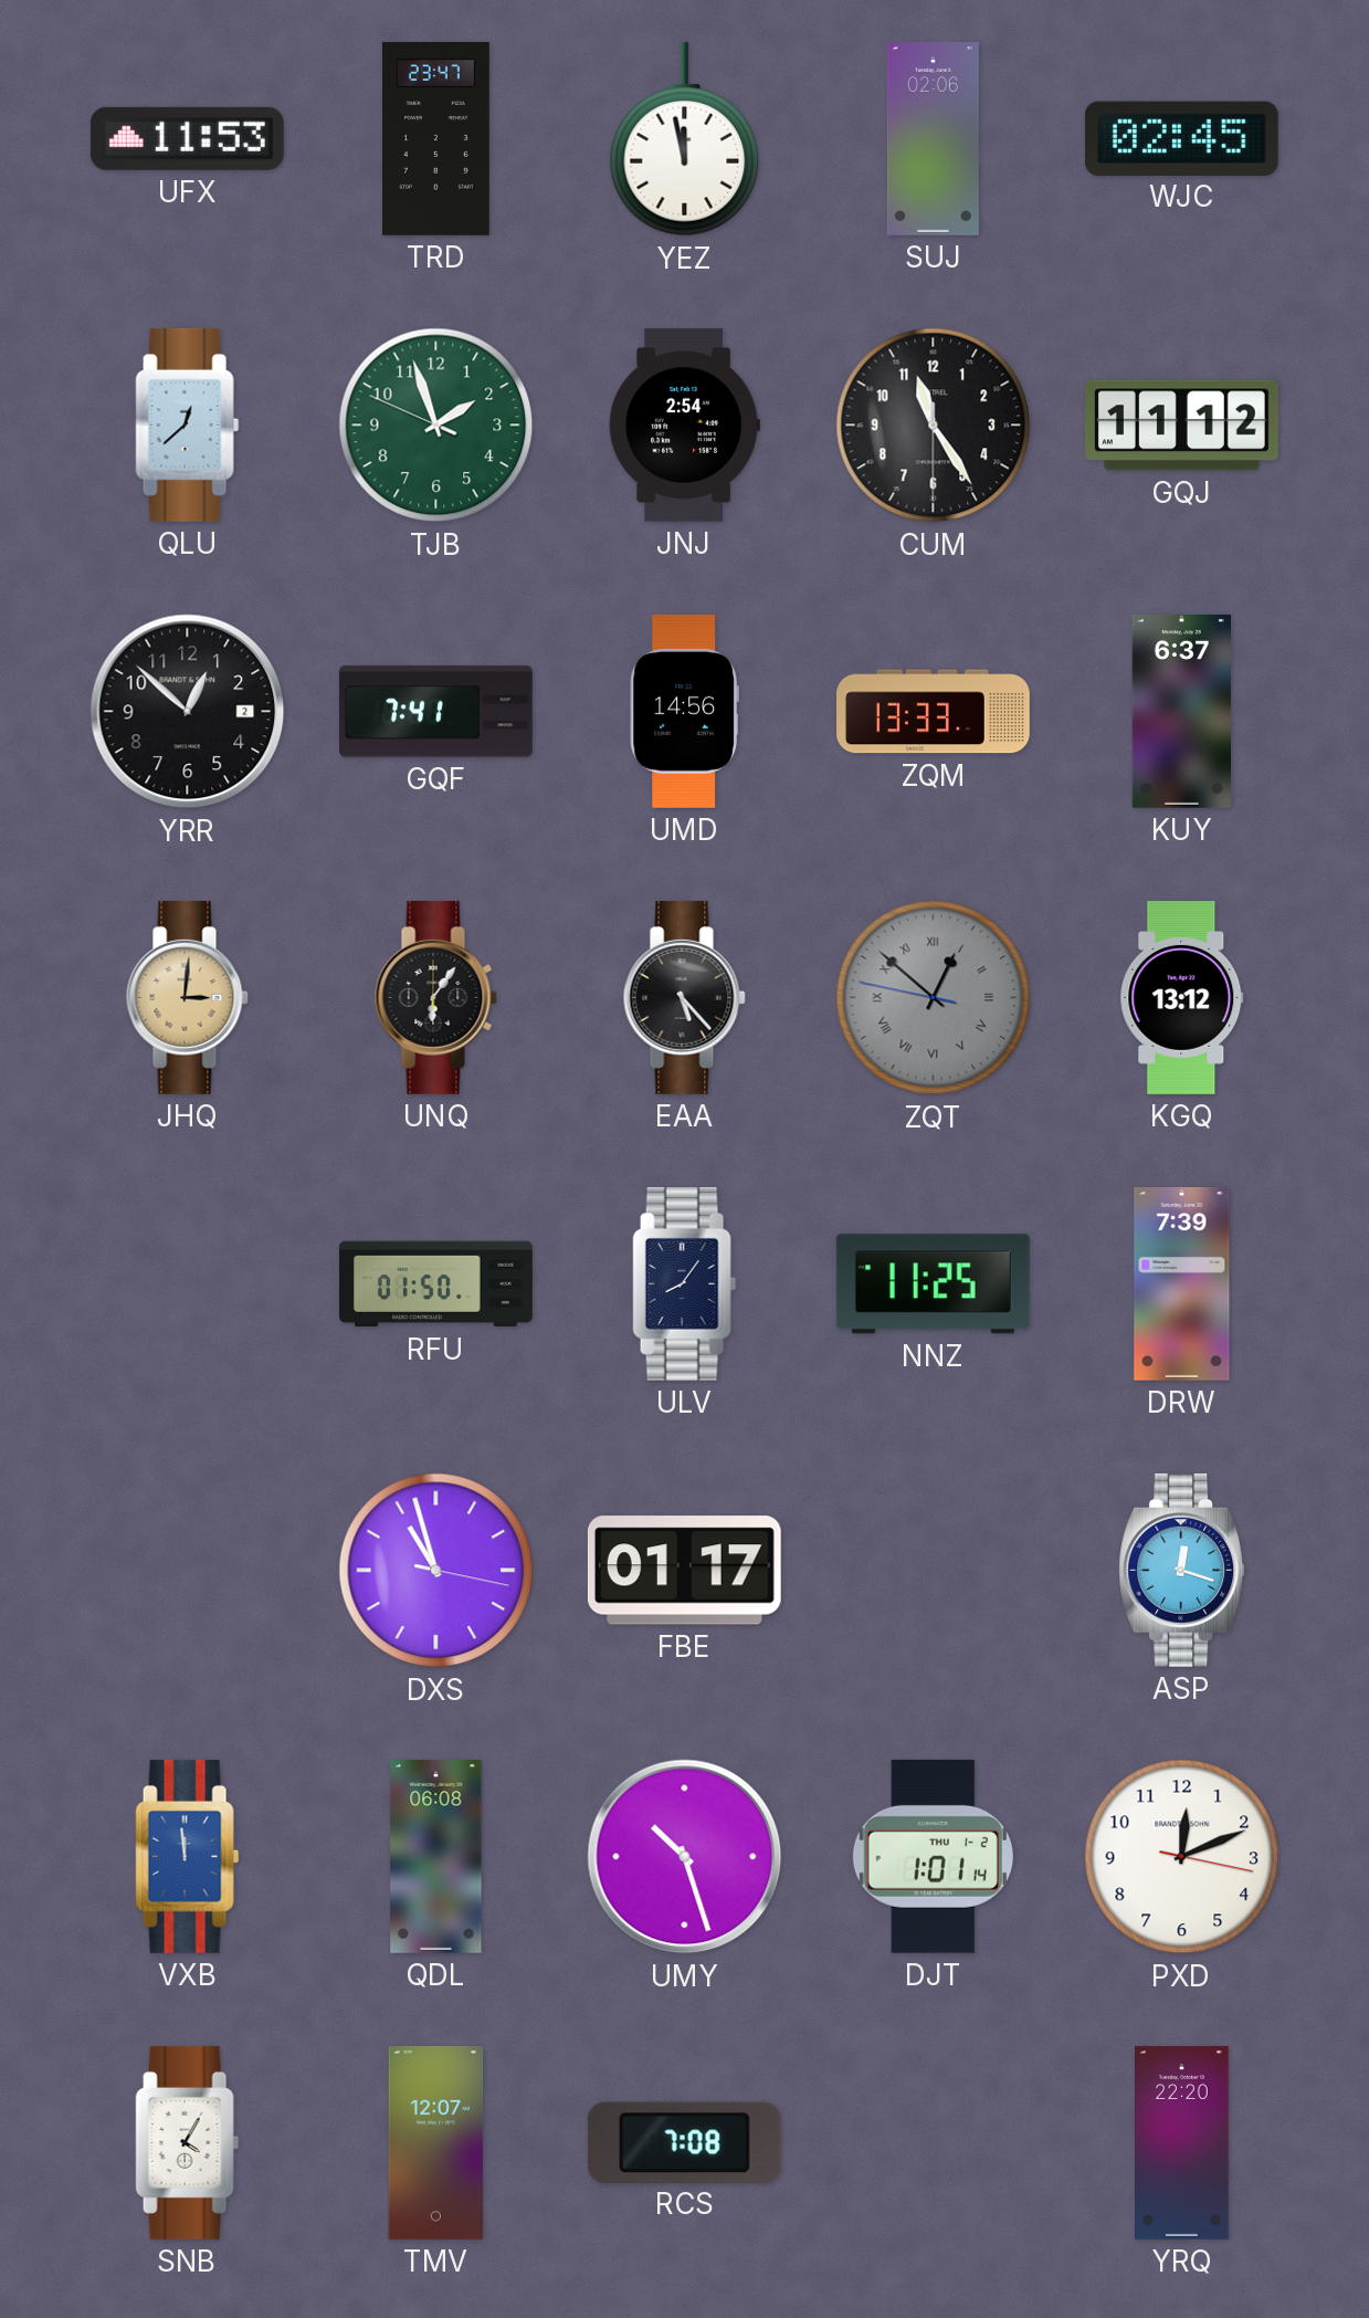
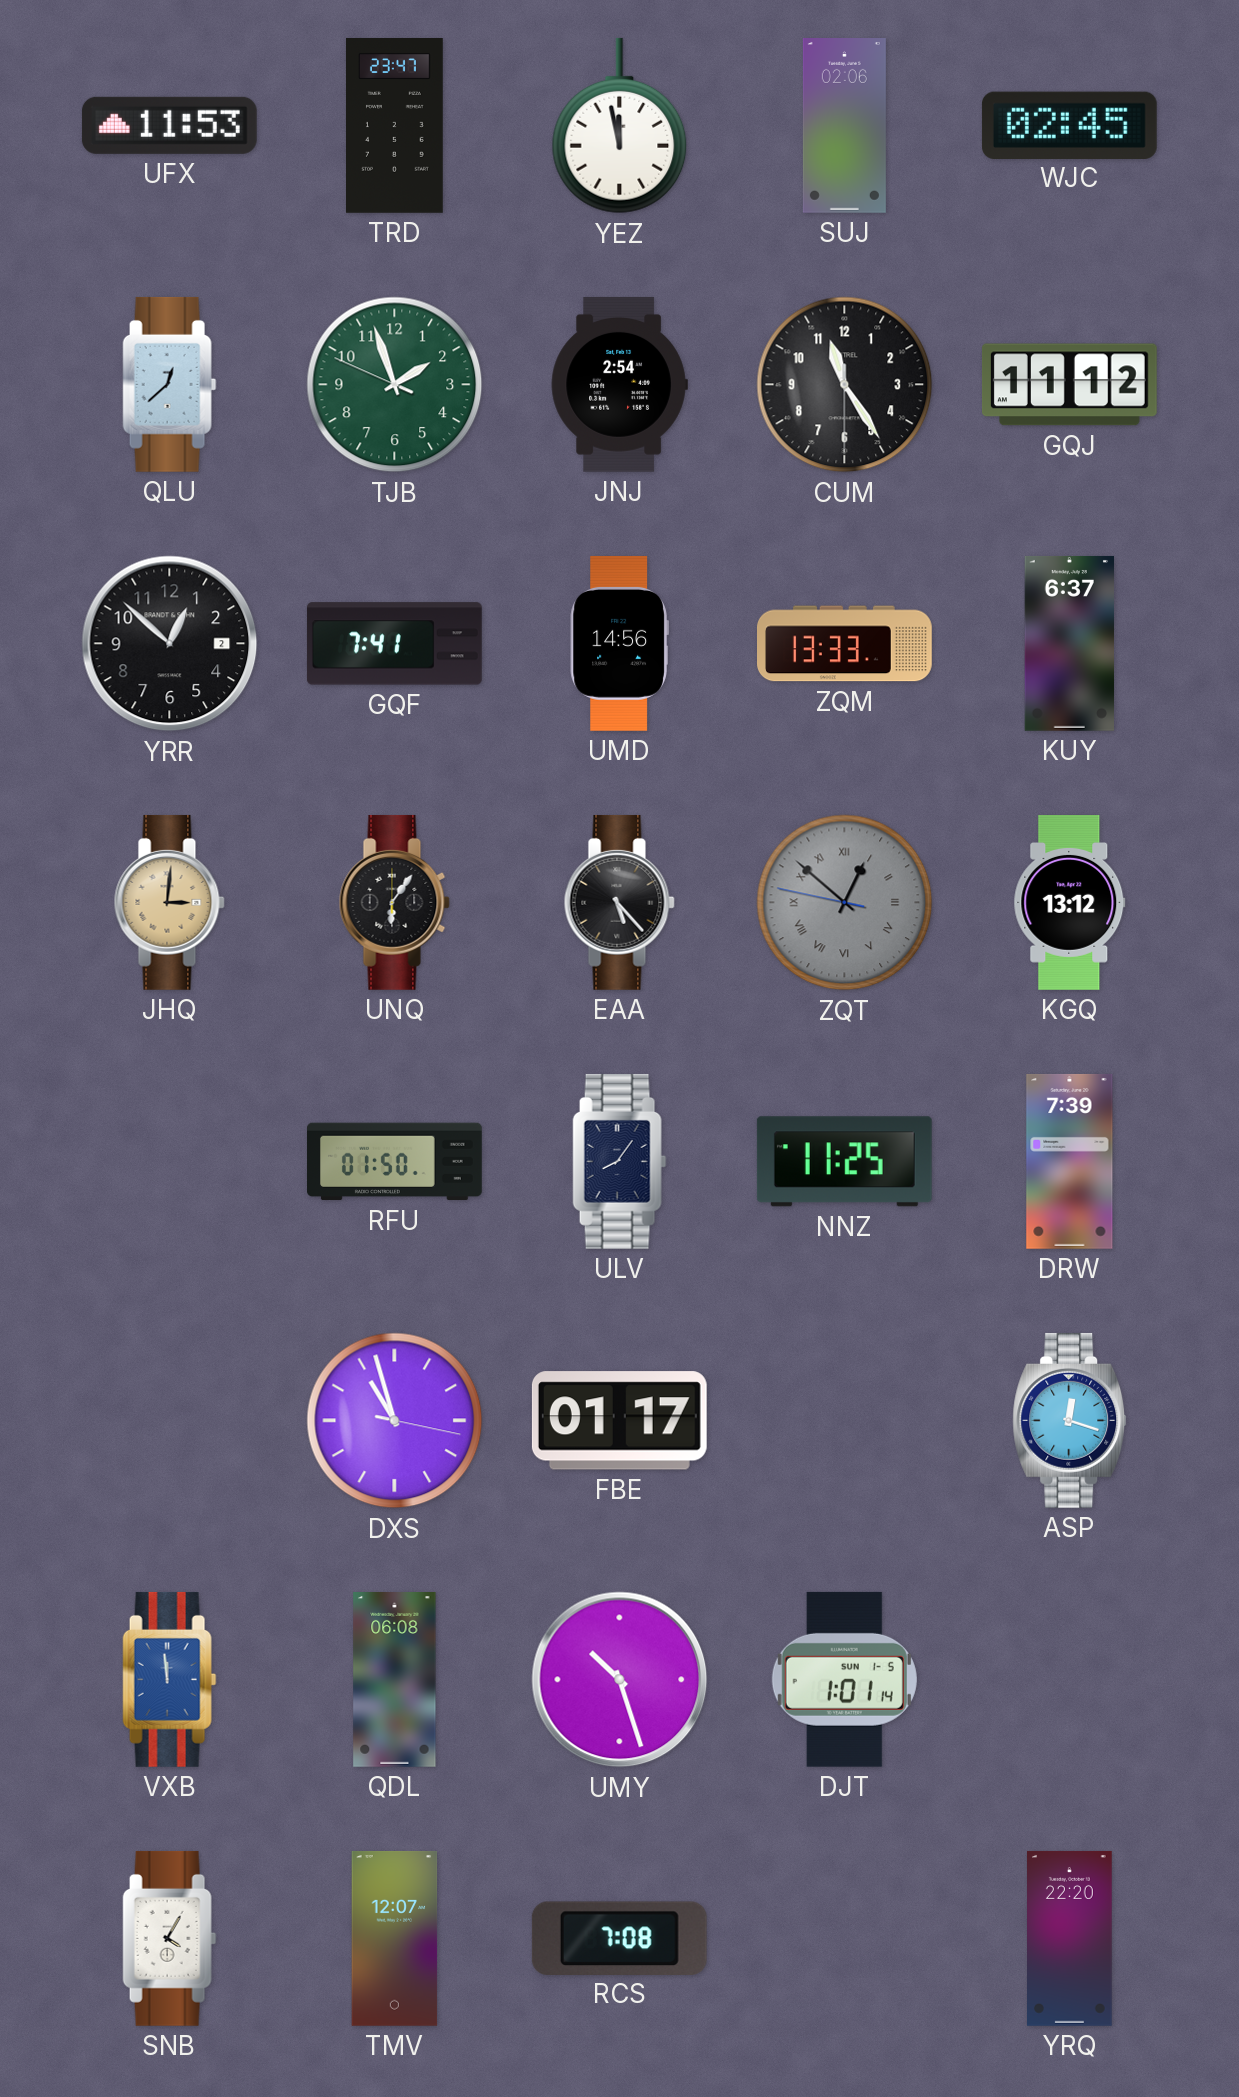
DJT date: THU 1-2 -> SUN 1-5
PXD: 12:11 -> none
